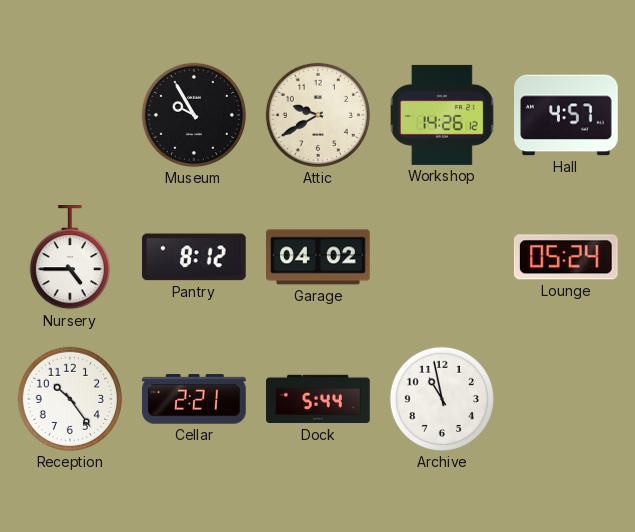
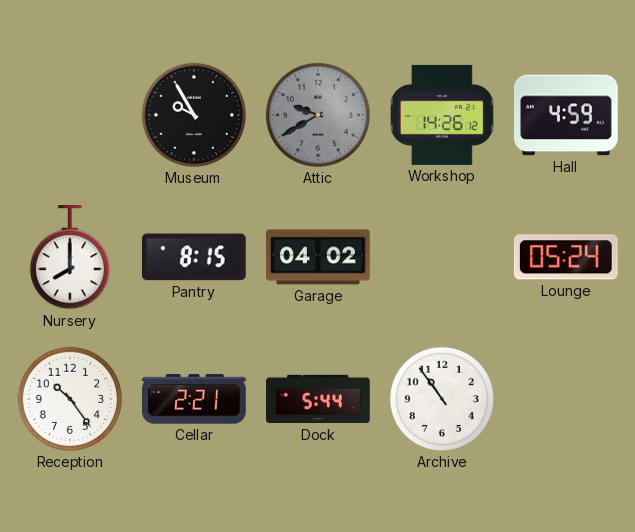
Attic dial: cream -> grey
Hall: 4:57 -> 4:59
Nursery: 4:45 -> 8:00
Pantry: 8:12 -> 8:15
Archive: 10:58 -> 10:54
